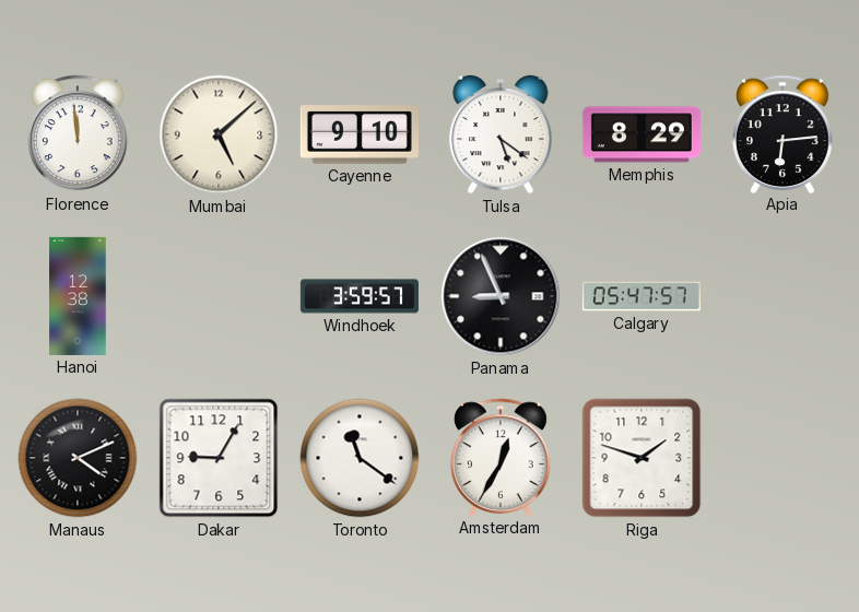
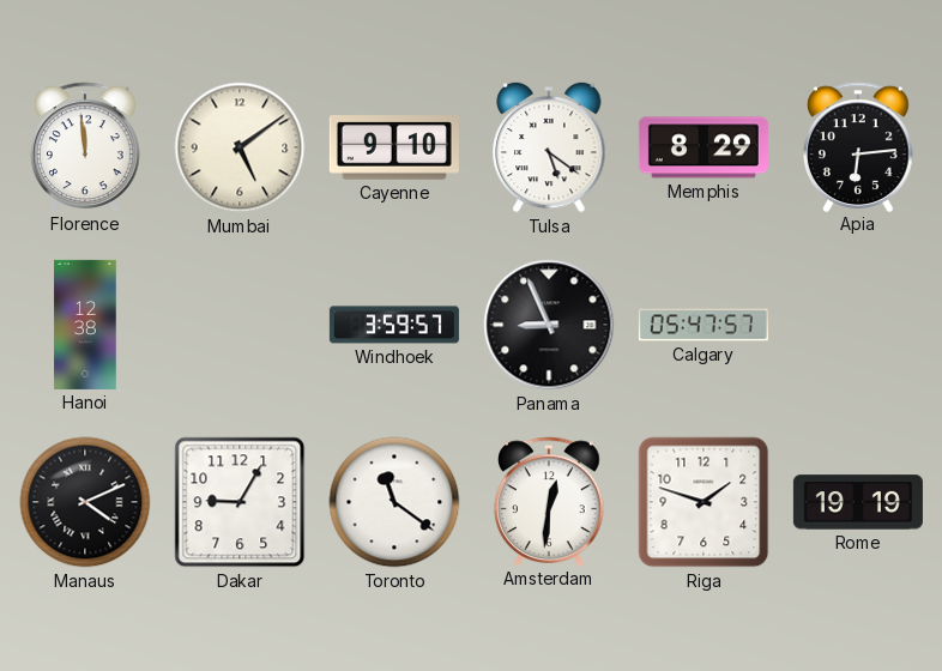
Mumbai: 5:08 -> 5:09
Amsterdam: 12:35 -> 12:31
Rome: none -> 19:19
